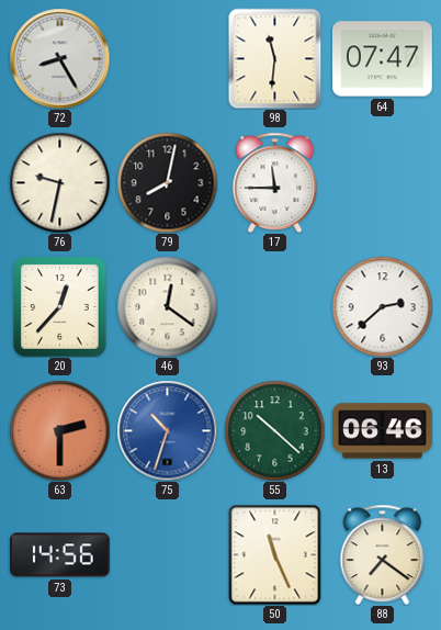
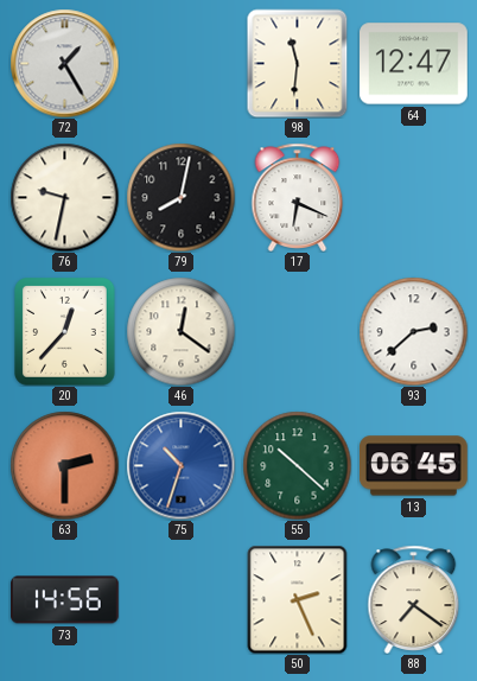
72: 8:25 -> 1:25
64: 07:47 -> 12:47
17: 11:45 -> 6:19
13: 06:46 -> 06:45
50: 11:26 -> 2:26
